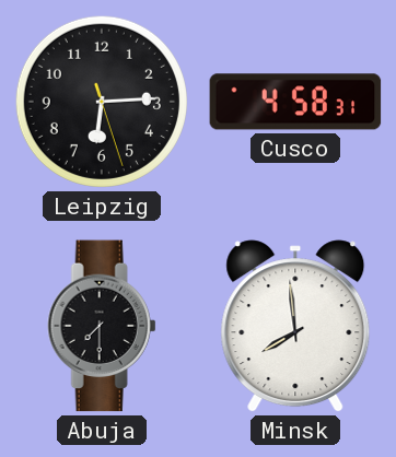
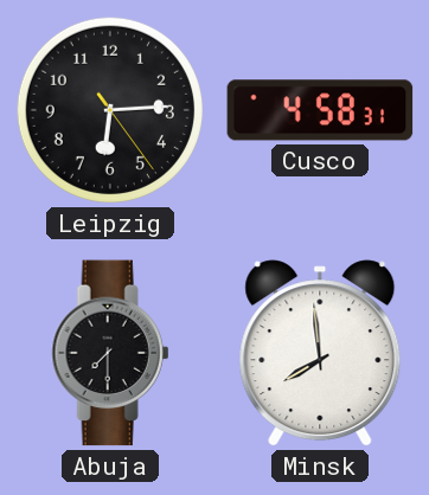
Leipzig: 6:14:27 -> 6:14:24
